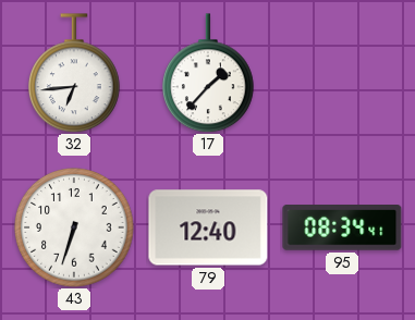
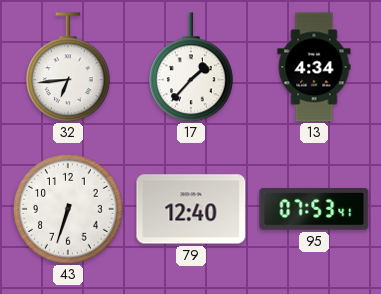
13: none -> 4:34
95: 08:34 -> 07:53
